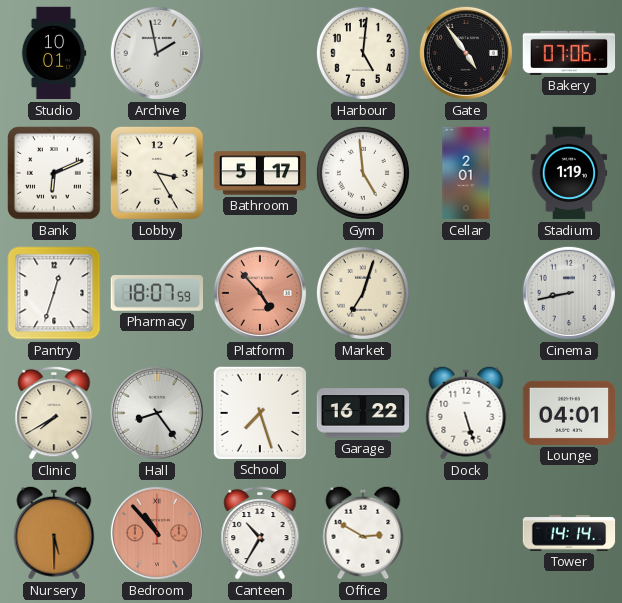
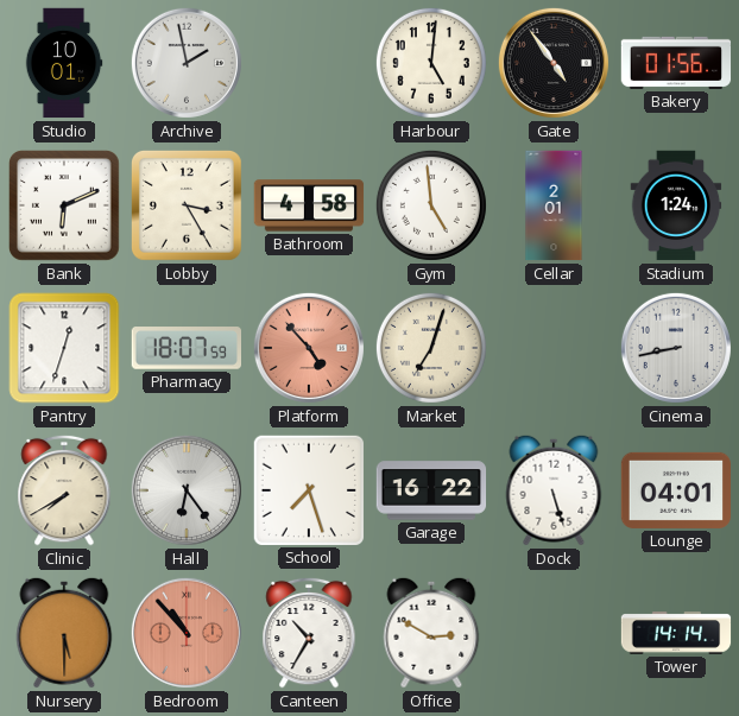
Bakery: 07:06 -> 01:56
Bathroom: 5:17 -> 4:58
Stadium: 1:19 -> 1:24
Hall: 8:24 -> 6:24
